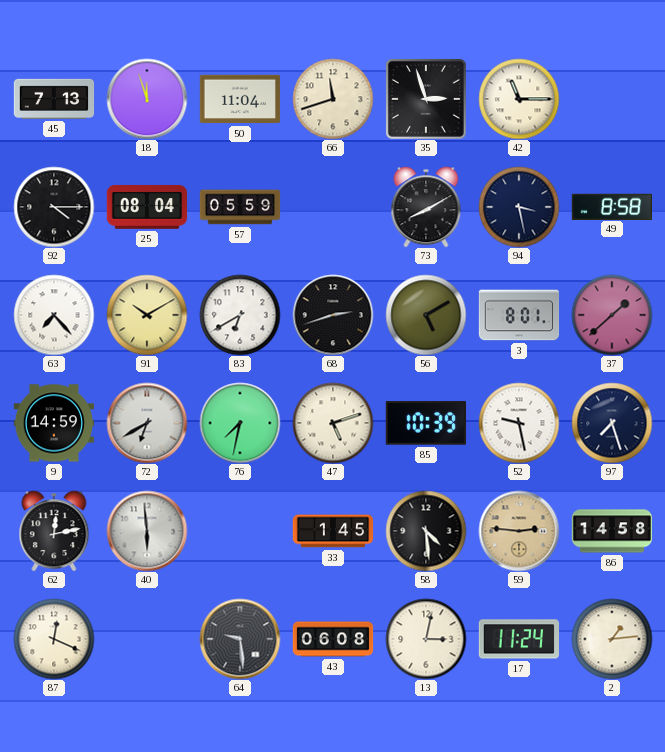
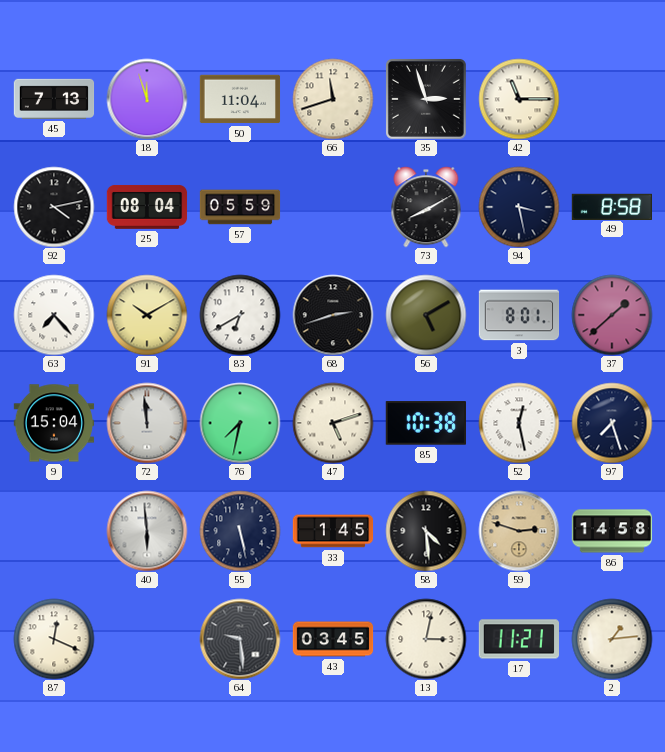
92: 4:15 -> 4:13
9: 14:59 -> 15:04
72: 6:40 -> 11:59
85: 10:39 -> 10:38
52: 9:28 -> 12:28
62: 12:13 -> none
55: none -> 5:28
59: 2:46 -> 2:48
43: 06:08 -> 03:45
17: 11:24 -> 11:21
